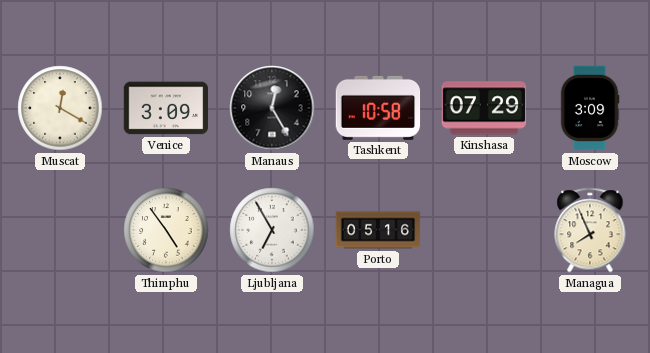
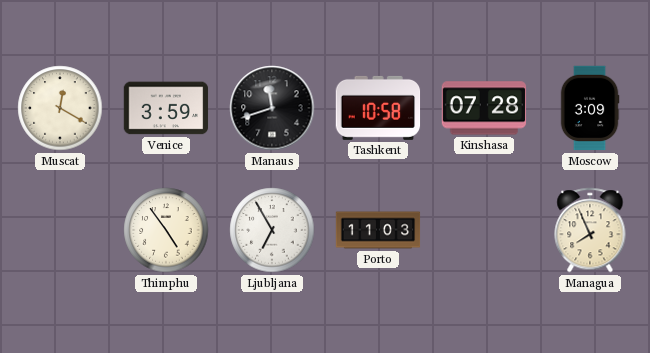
Venice: 3:09 -> 3:59
Manaus: 12:25 -> 11:42
Kinshasa: 07:29 -> 07:28
Porto: 05:16 -> 11:03
